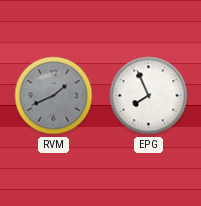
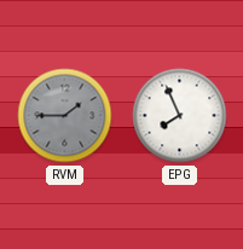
RVM: 1:41 -> 1:45
